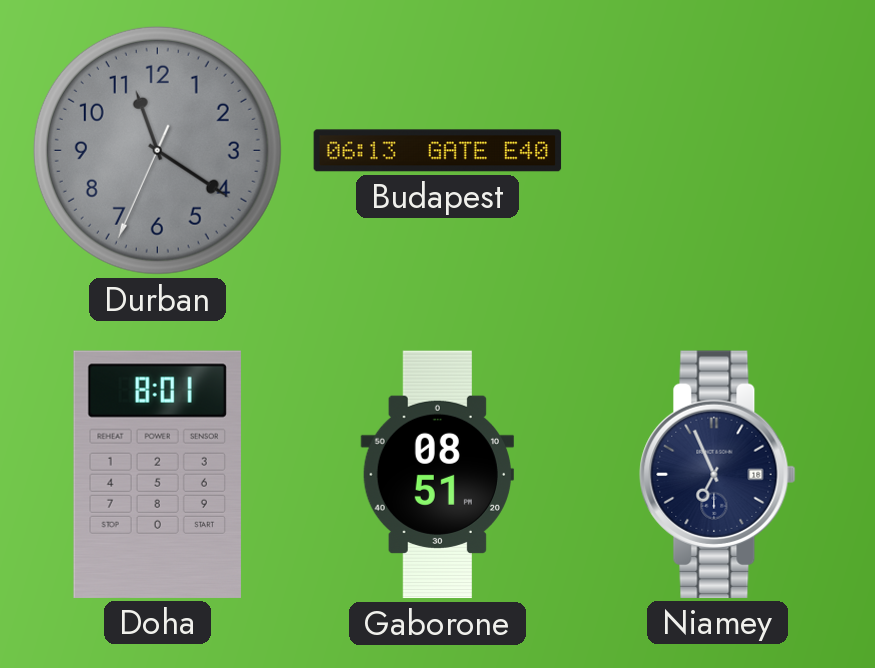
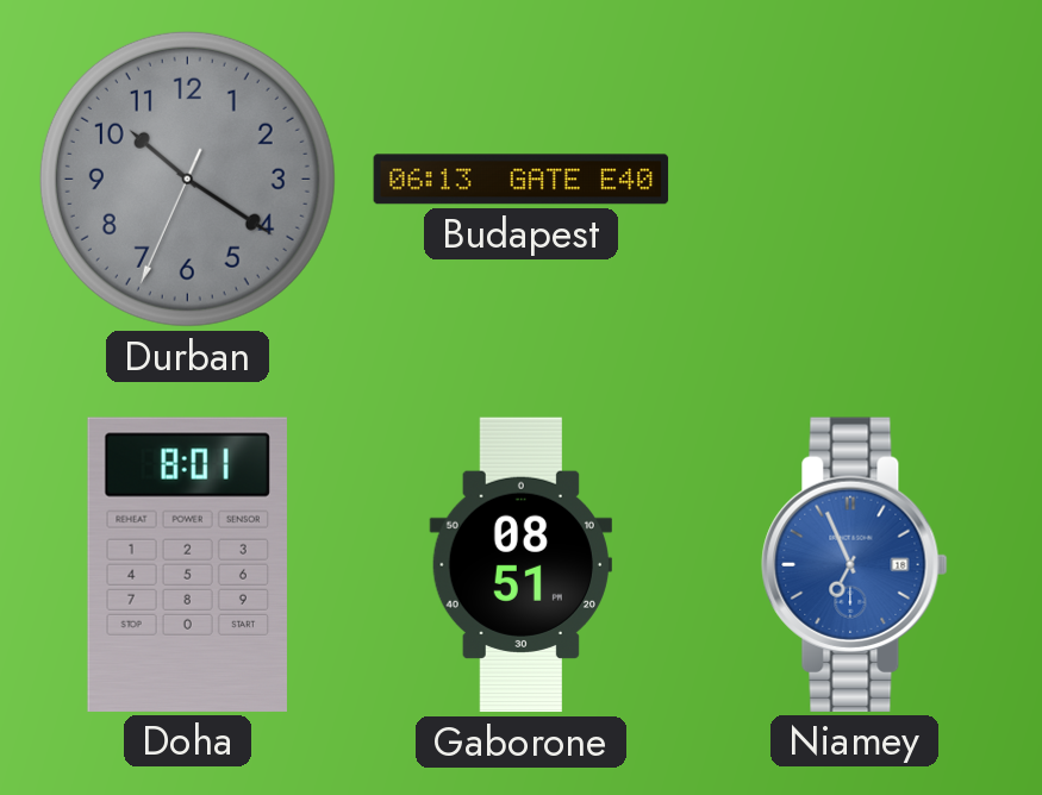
Durban: 11:20 -> 10:20
Niamey dial: navy -> blue
